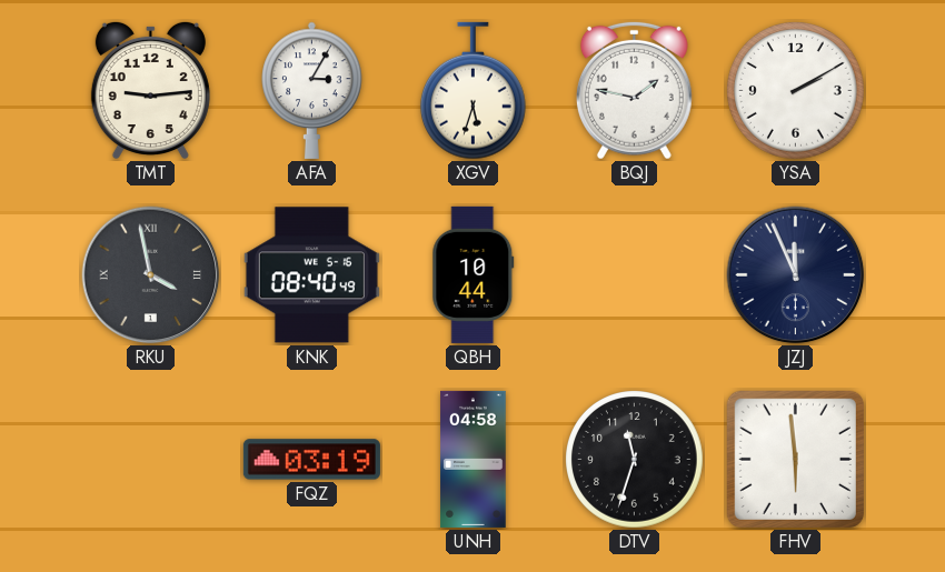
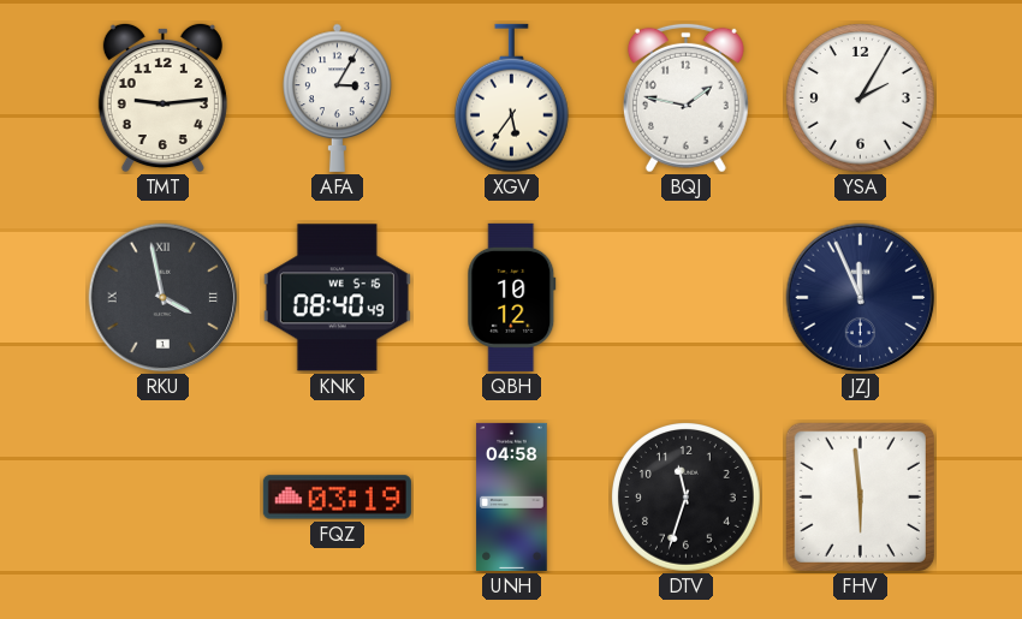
XGV: 5:33 -> 5:36
YSA: 2:10 -> 2:05
QBH: 10:44 -> 10:12
